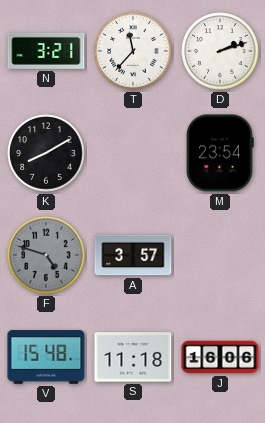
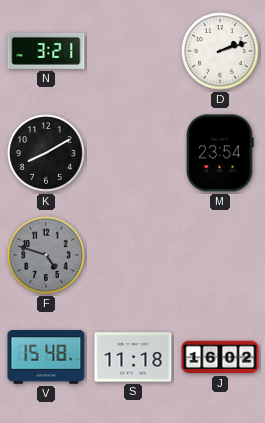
T: 11:37 -> none
A: 3:57 -> none
J: 16:06 -> 16:02
